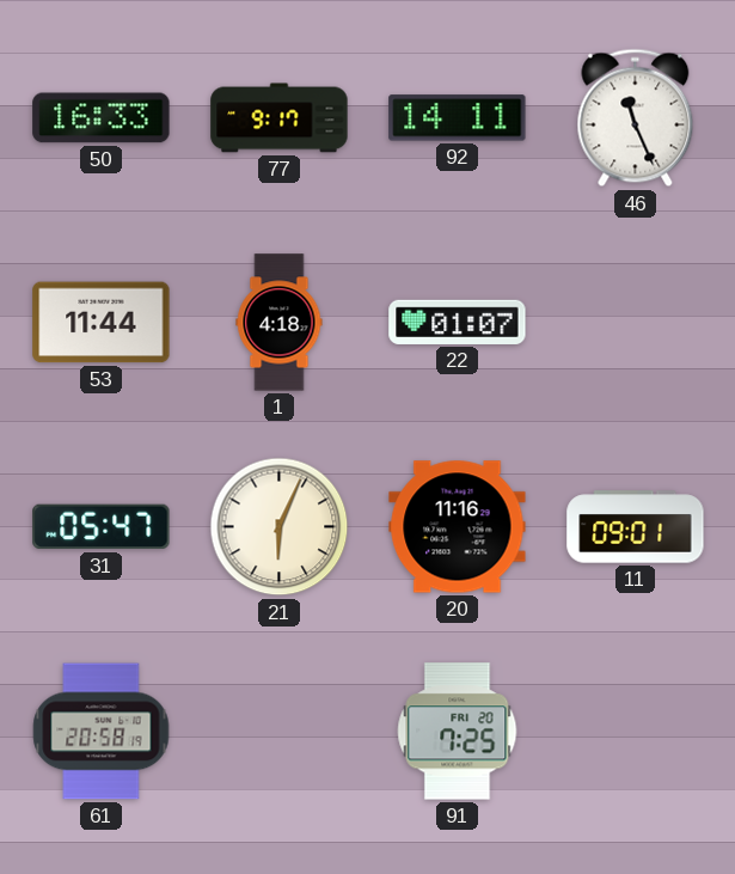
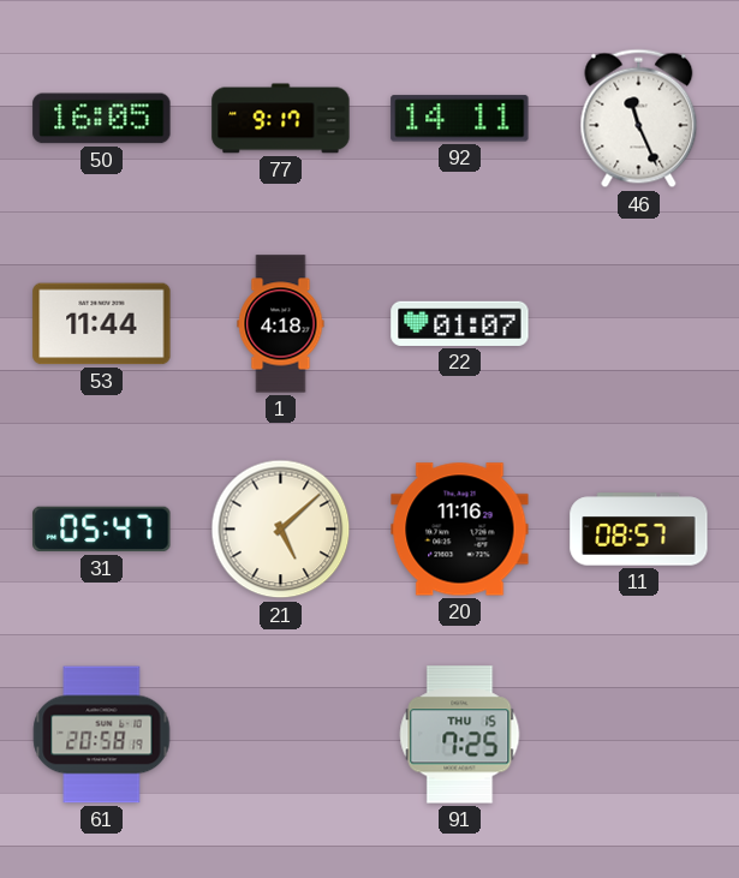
50: 16:33 -> 16:05
21: 6:04 -> 5:08
11: 09:01 -> 08:57
91 date: FRI 20 -> THU 15
